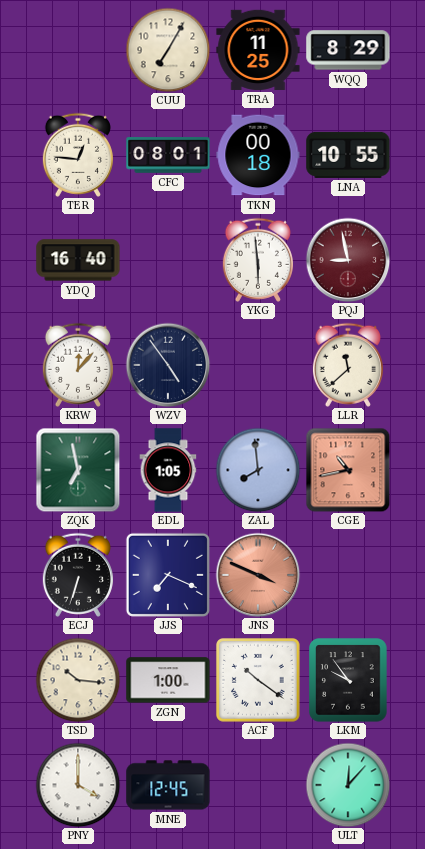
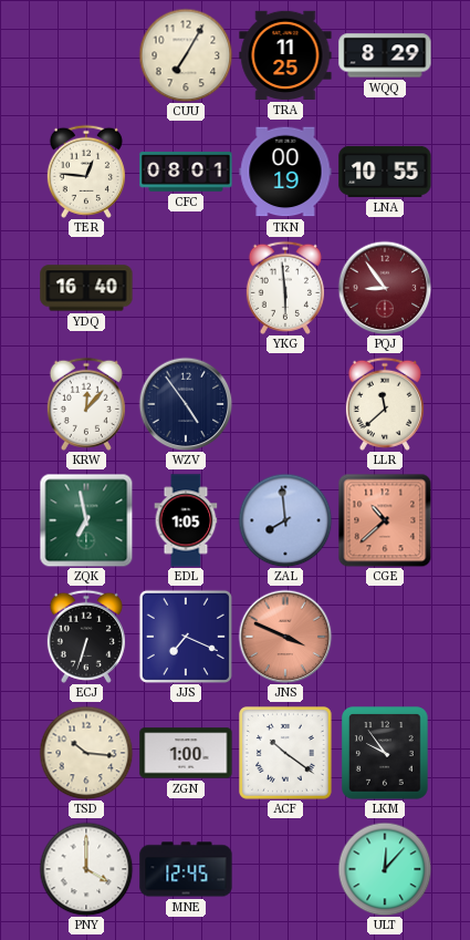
TKN: 00:18 -> 00:19
PQJ: 8:58 -> 8:54
CGE: 10:43 -> 10:38
